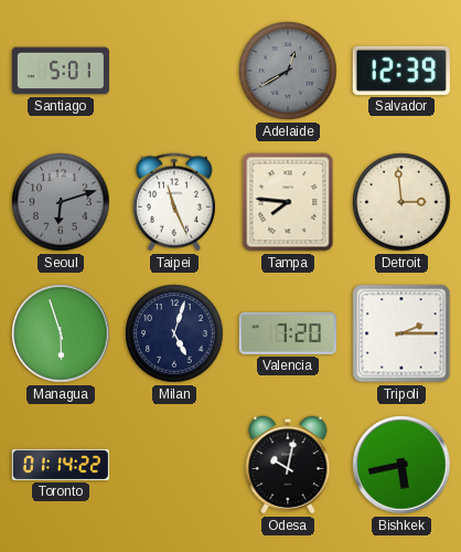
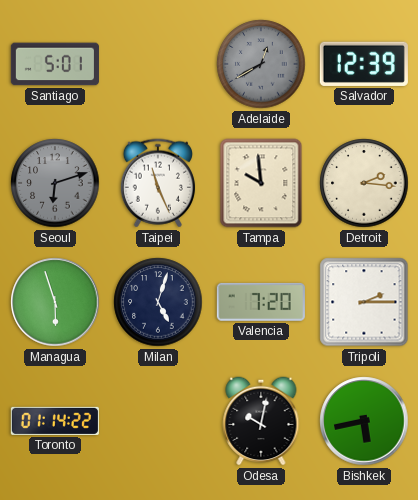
Tampa: 7:46 -> 9:59
Detroit: 2:59 -> 2:16
